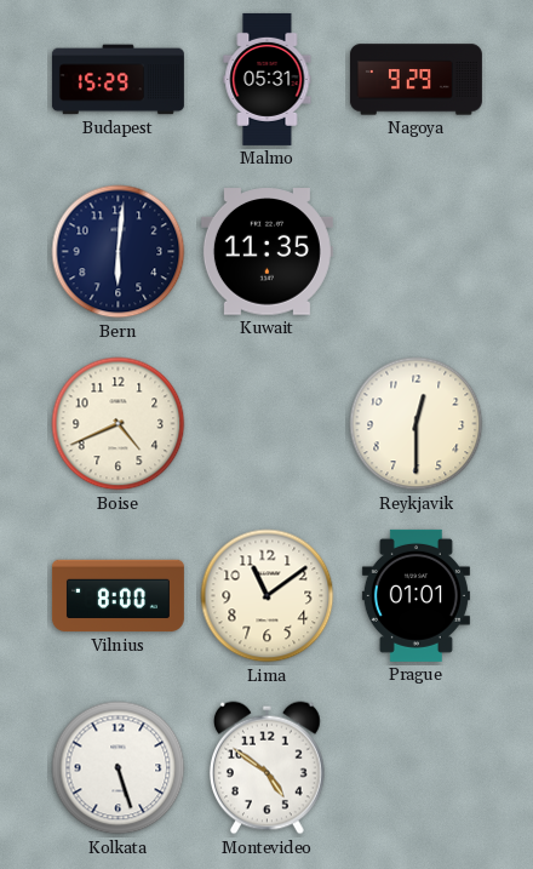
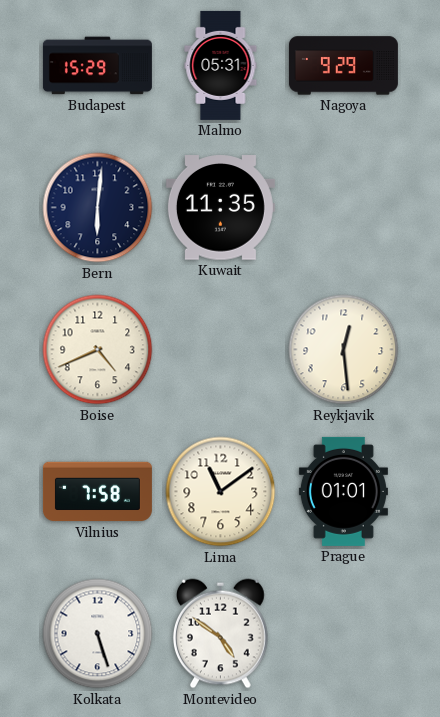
Reykjavik: 12:30 -> 12:29
Vilnius: 8:00 -> 7:58
